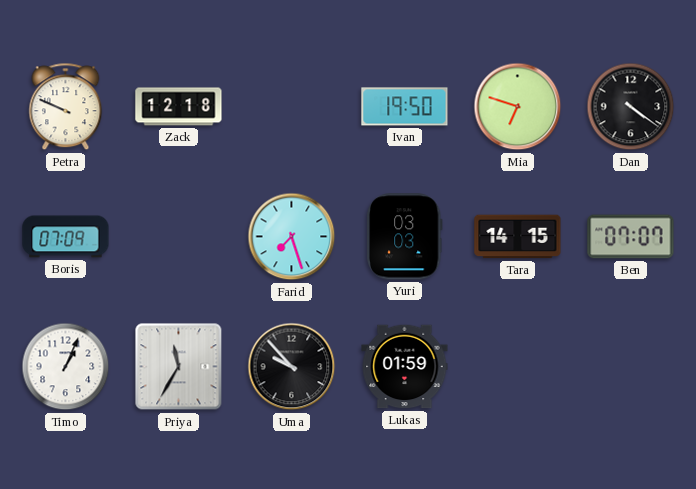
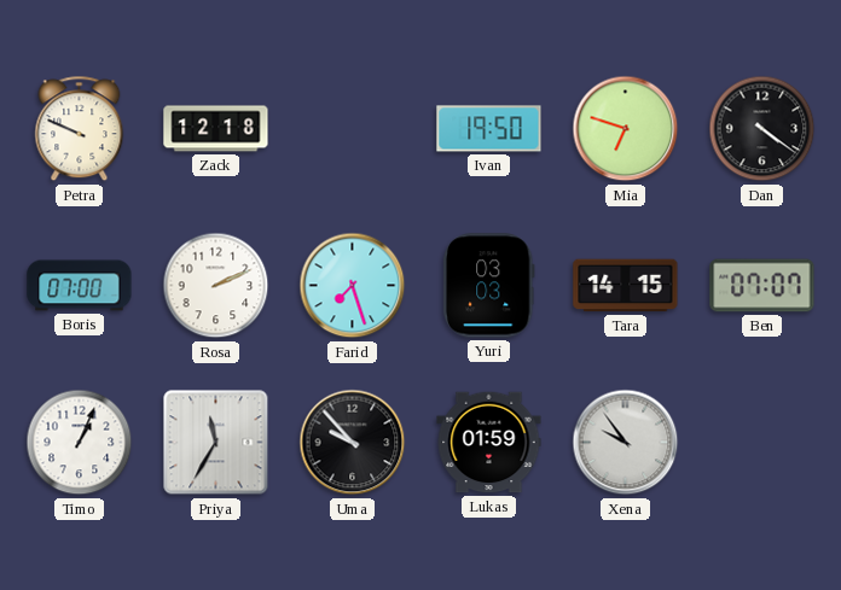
Boris: 07:09 -> 07:00
Rosa: none -> 2:11
Xena: none -> 9:54
